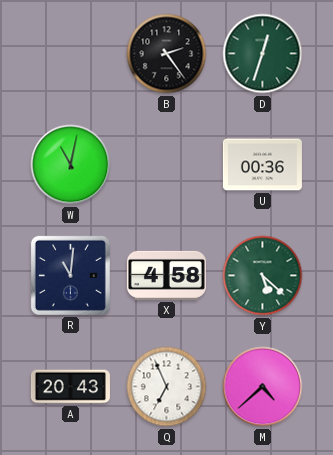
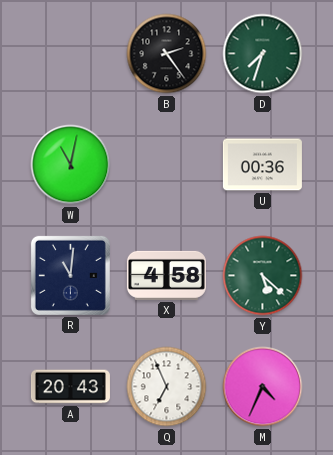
D: 12:33 -> 7:33
M: 4:38 -> 4:34
